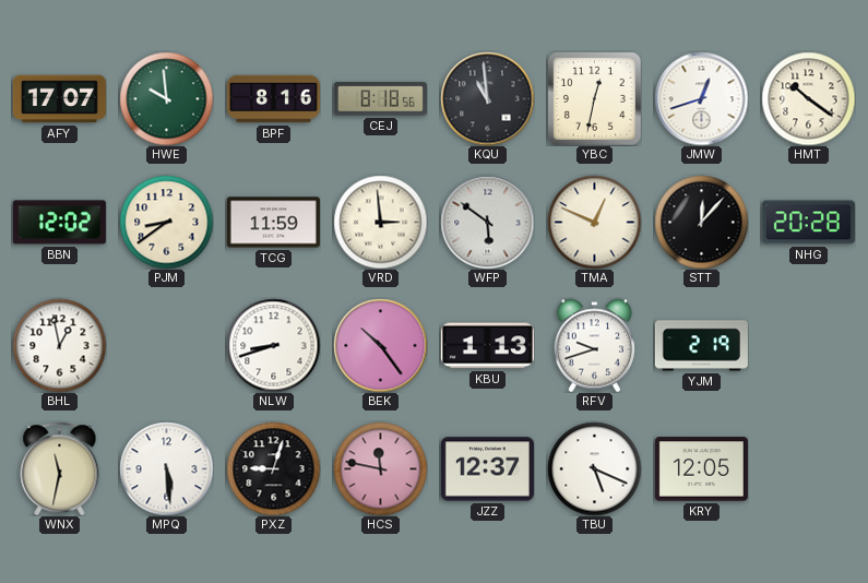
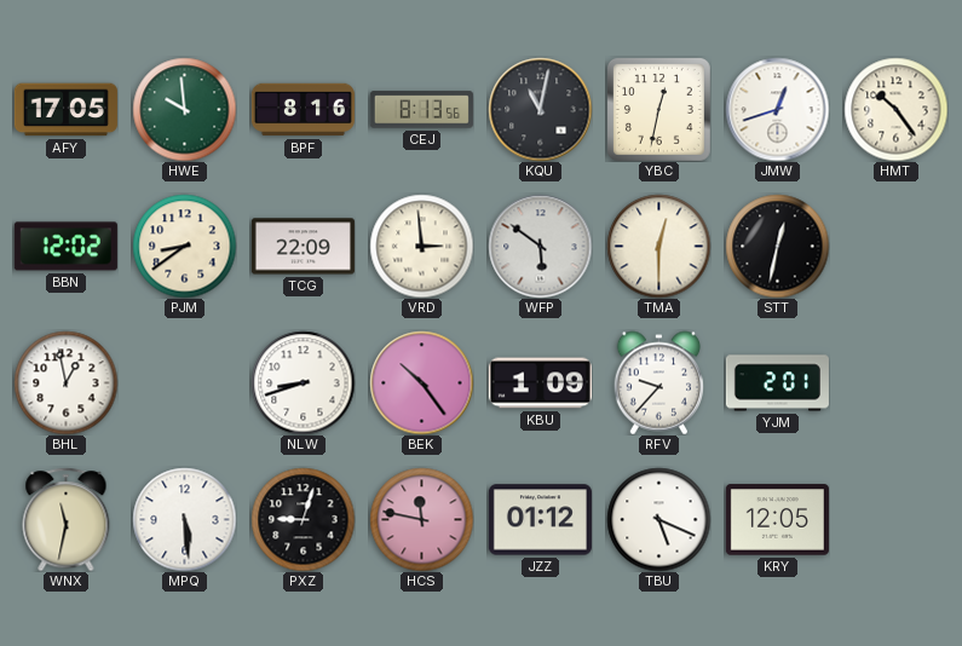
AFY: 17:07 -> 17:05
CEJ: 8:18 -> 8:13
KQU: 10:59 -> 11:02
HMT: 10:21 -> 10:24
TCG: 11:59 -> 22:09
TMA: 12:49 -> 12:30
STT: 12:07 -> 12:32
NHG: 20:28 -> none
KBU: 1:13 -> 1:09
RFV: 9:42 -> 9:37
YJM: 2:19 -> 2:01
JZZ: 12:37 -> 01:12
